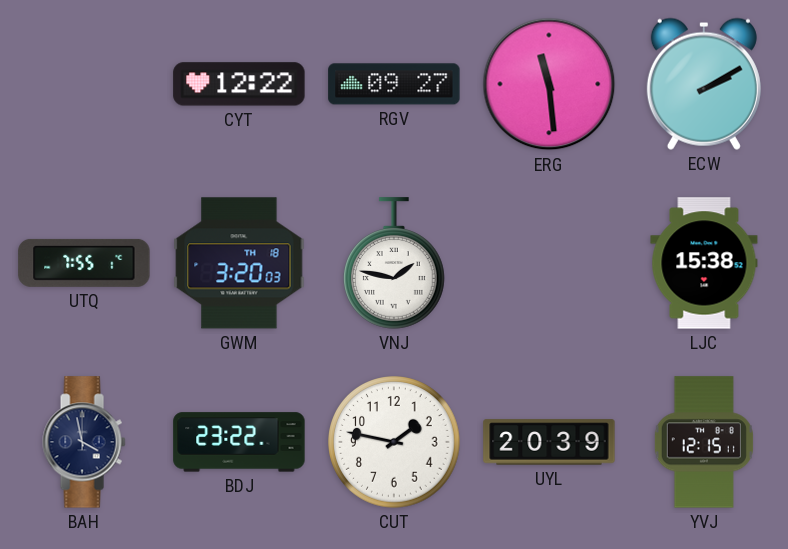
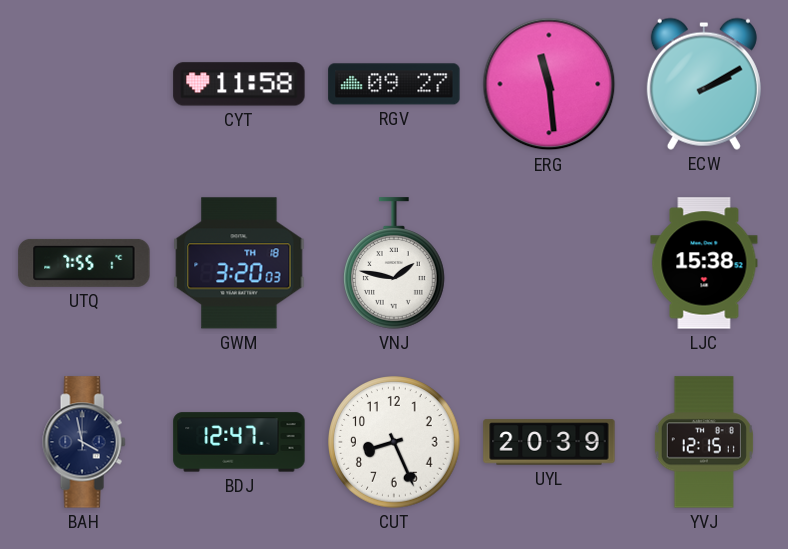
CYT: 12:22 -> 11:58
BDJ: 23:22 -> 12:47
CUT: 1:47 -> 8:26
